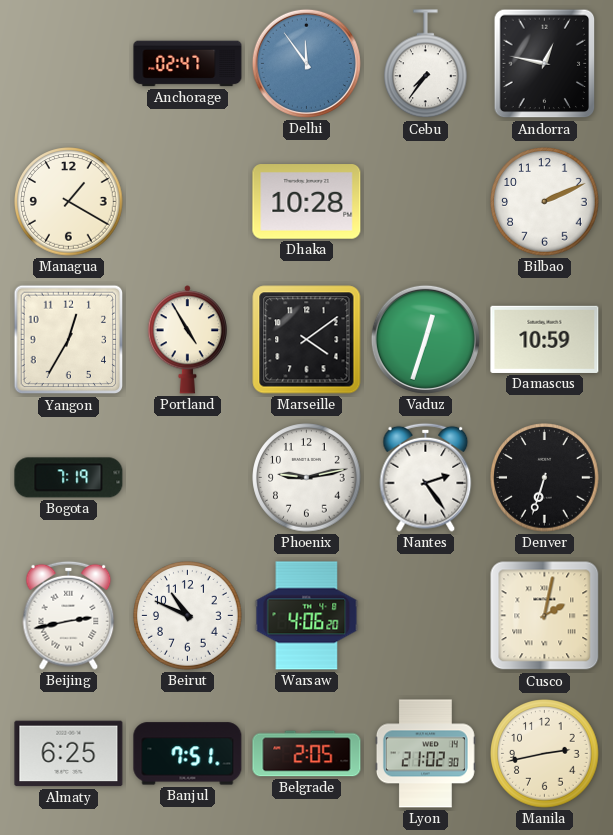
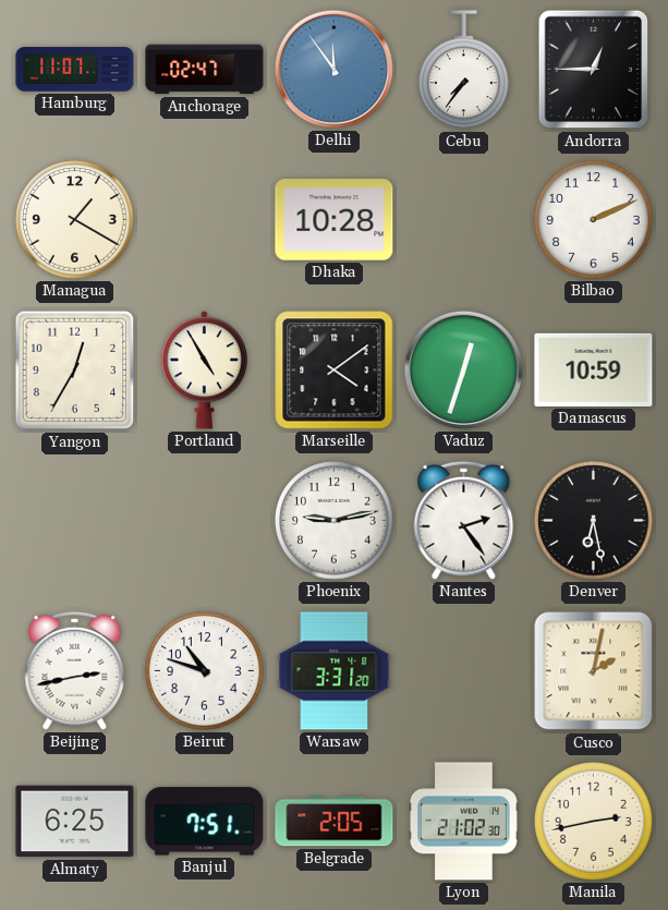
Hamburg: none -> 11:07
Andorra: 12:47 -> 12:45
Bogota: 7:19 -> none
Denver: 6:33 -> 6:28
Beirut: 10:49 -> 10:48
Warsaw: 4:06 -> 3:31
